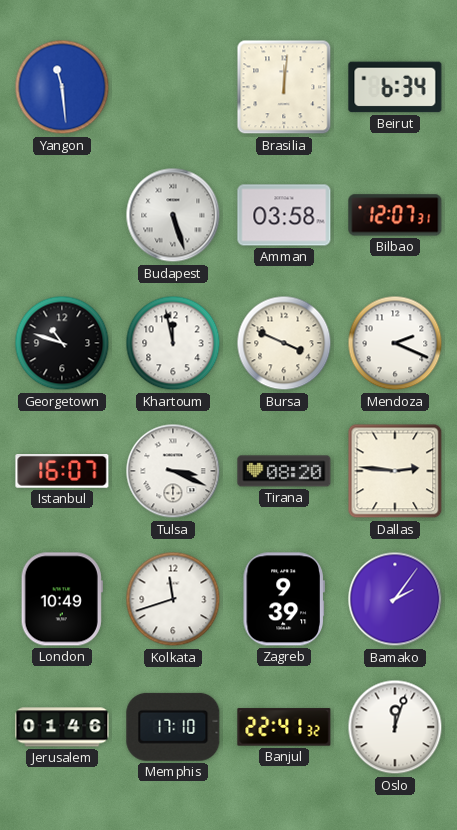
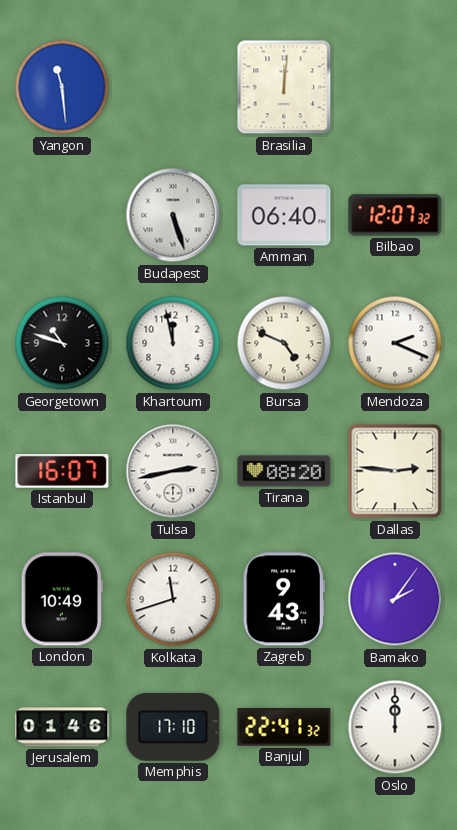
Beirut: 6:34 -> none
Amman: 03:58 -> 06:40
Bilbao: 12:07:31 -> 12:07:32
Bursa: 3:49 -> 4:49
Tulsa: 3:19 -> 2:43
Zagreb: 9:39 -> 9:43
Oslo: 12:03 -> 12:00
